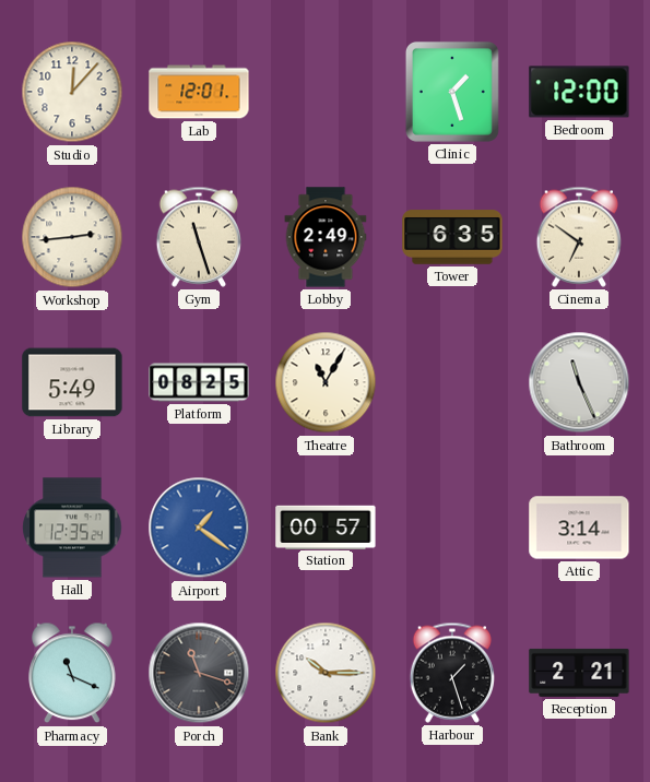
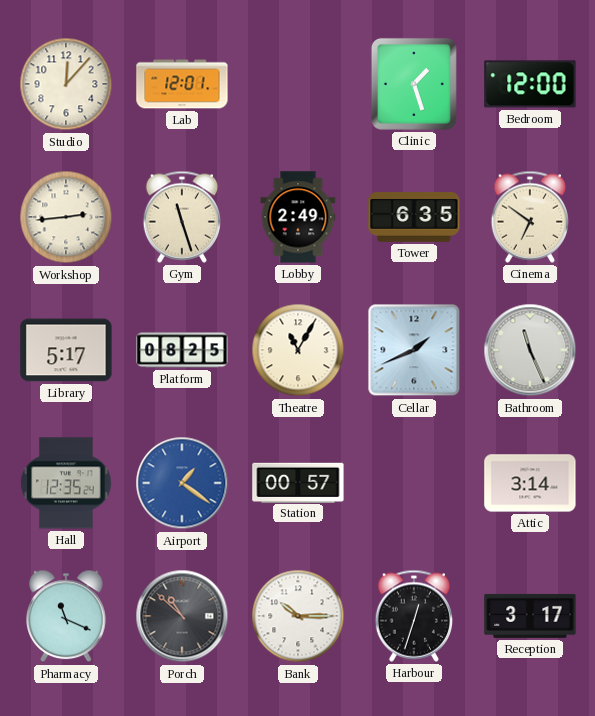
Library: 5:49 -> 5:17
Cellar: none -> 1:41
Porch: 11:18 -> 10:52
Harbour: 1:27 -> 12:33
Reception: 2:21 -> 3:17
